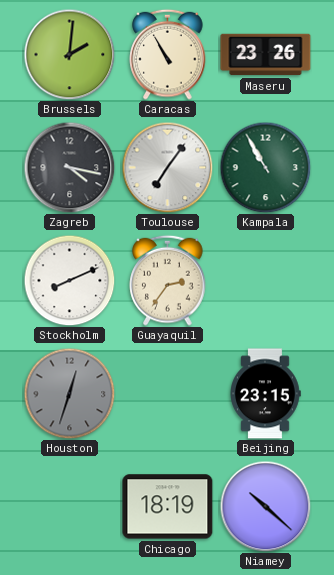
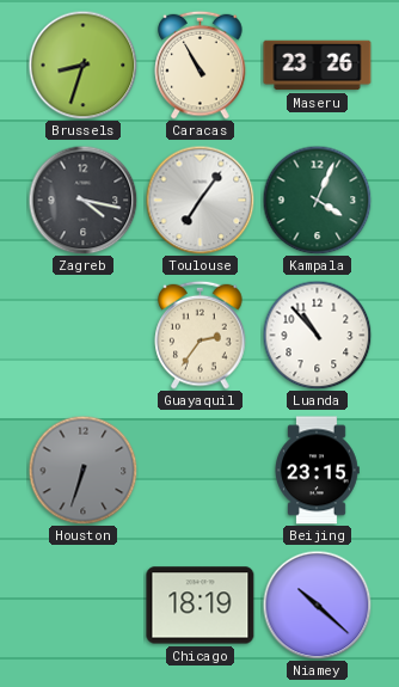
Brussels: 2:01 -> 8:33
Kampala: 10:55 -> 4:04
Stockholm: 8:11 -> none
Luanda: none -> 10:53
Houston: 12:33 -> 6:33
